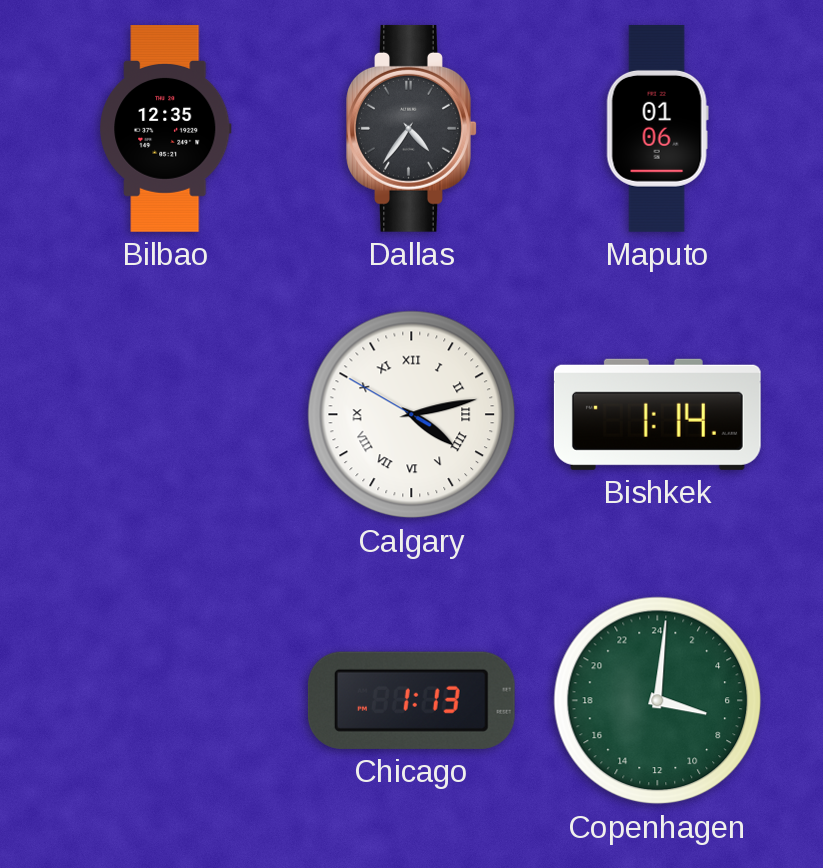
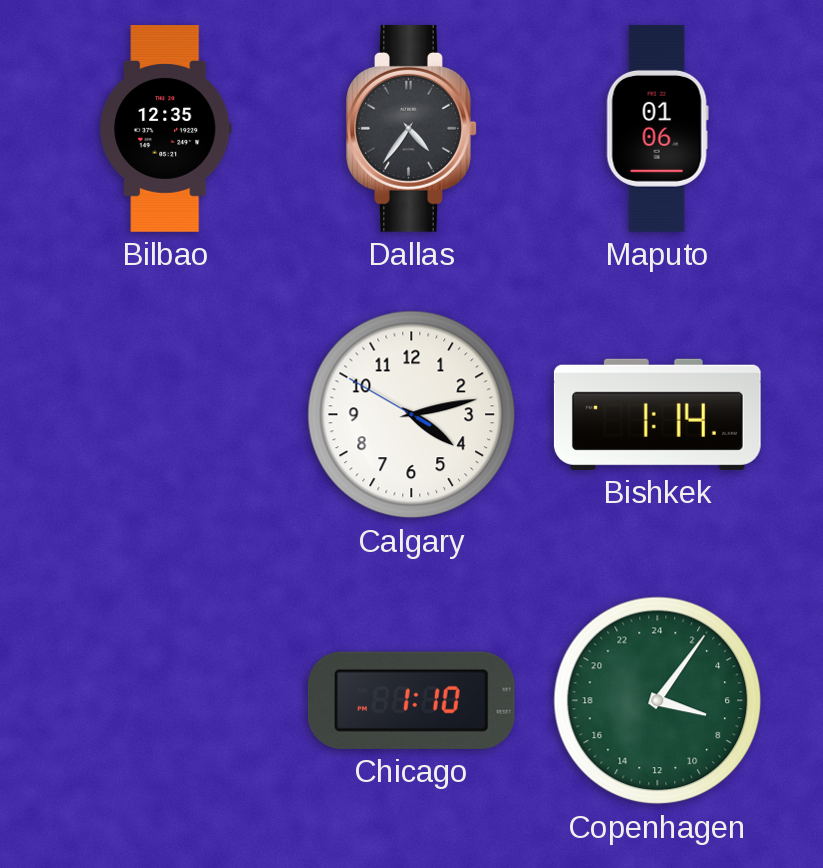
Calgary numerals: Roman -> Arabic
Chicago: 1:13 -> 1:10
Copenhagen: 7:01 -> 7:06
